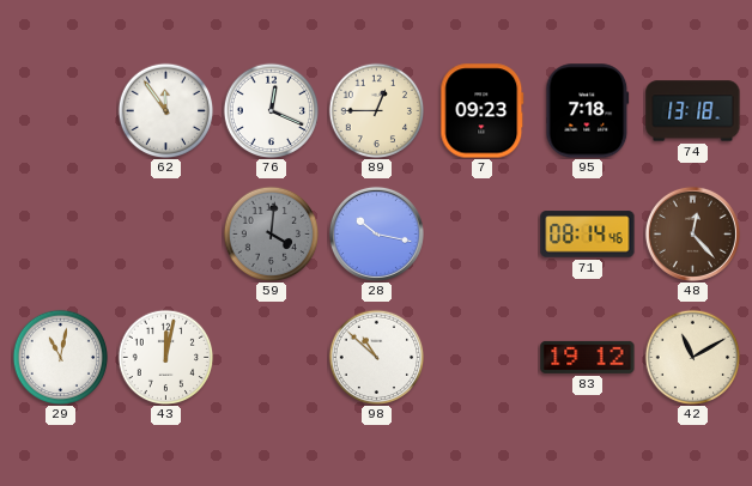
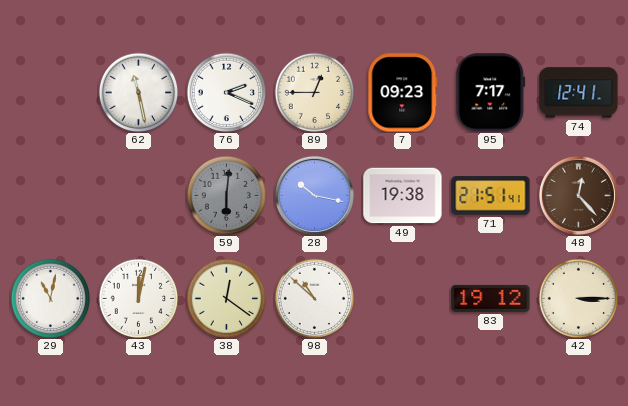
62: 11:54 -> 11:28
76: 12:19 -> 2:19
95: 7:18 -> 7:17
74: 13:18 -> 12:41
59: 4:01 -> 6:01
49: none -> 19:38
71: 08:14 -> 21:51
38: none -> 12:21
42: 11:10 -> 3:15
